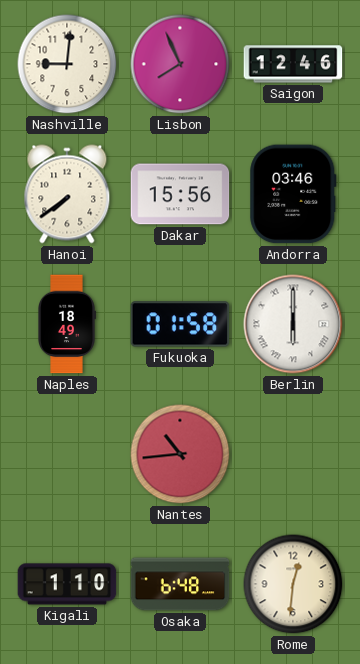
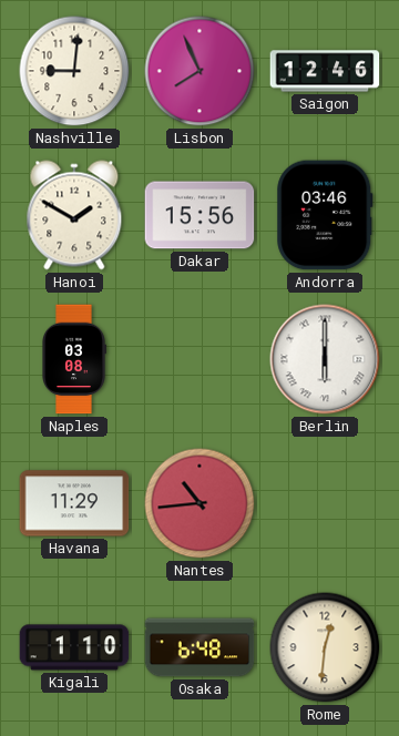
Hanoi: 7:39 -> 1:50
Naples: 18:49 -> 03:08
Fukuoka: 01:58 -> none
Havana: none -> 11:29
